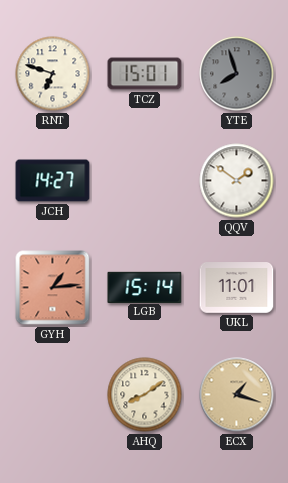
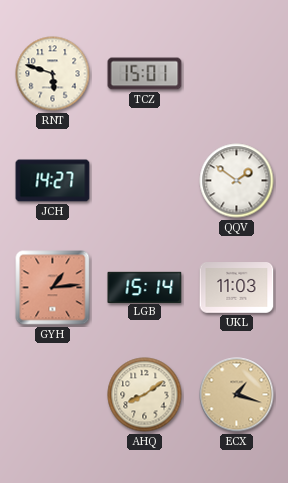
RNT: 6:48 -> 5:48
YTE: 7:57 -> none
UKL: 11:01 -> 11:03
